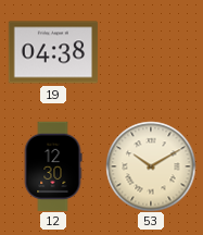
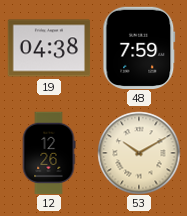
48: none -> 7:59
12: 12:30 -> 12:26
